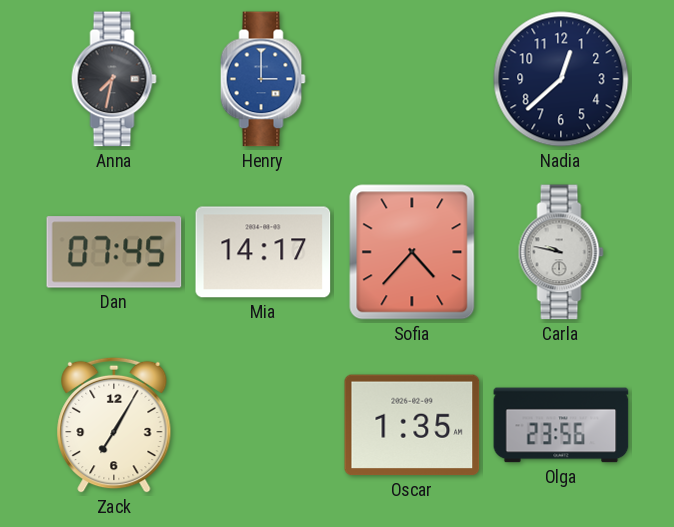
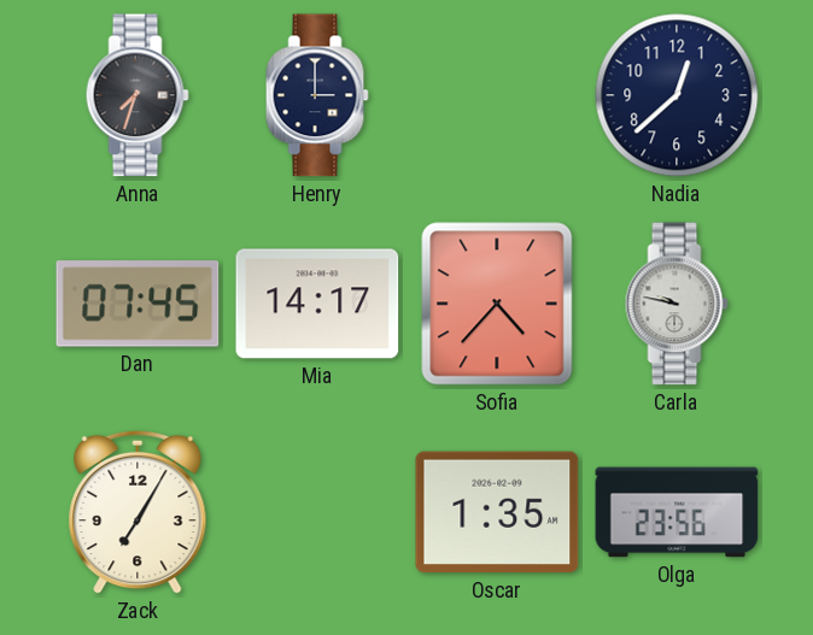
Anna: 7:32 -> 7:33
Henry dial: blue -> navy
